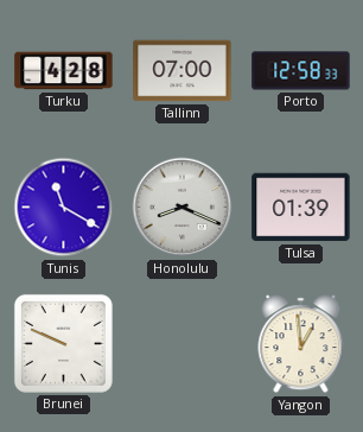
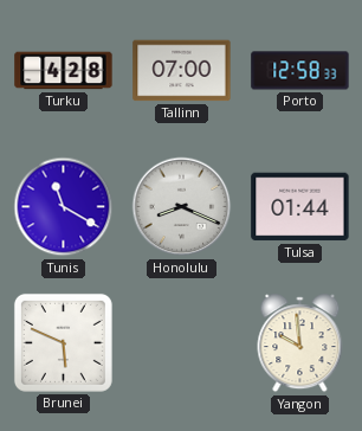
Tulsa: 01:39 -> 01:44
Brunei: 9:49 -> 5:49
Yangon: 12:59 -> 9:59
